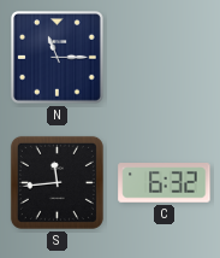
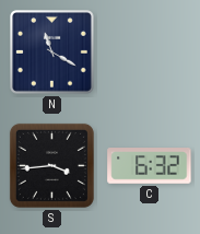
N: 11:15 -> 11:20
S: 11:44 -> 3:44
